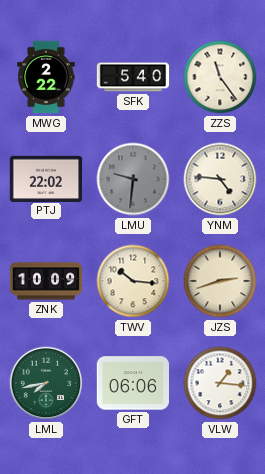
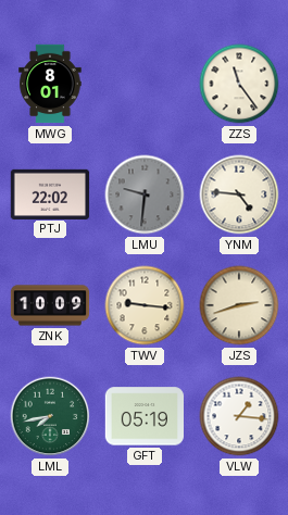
MWG: 2:22 -> 8:01
SFK: 5:40 -> none
TWV: 10:16 -> 9:16
GFT: 06:06 -> 05:19
